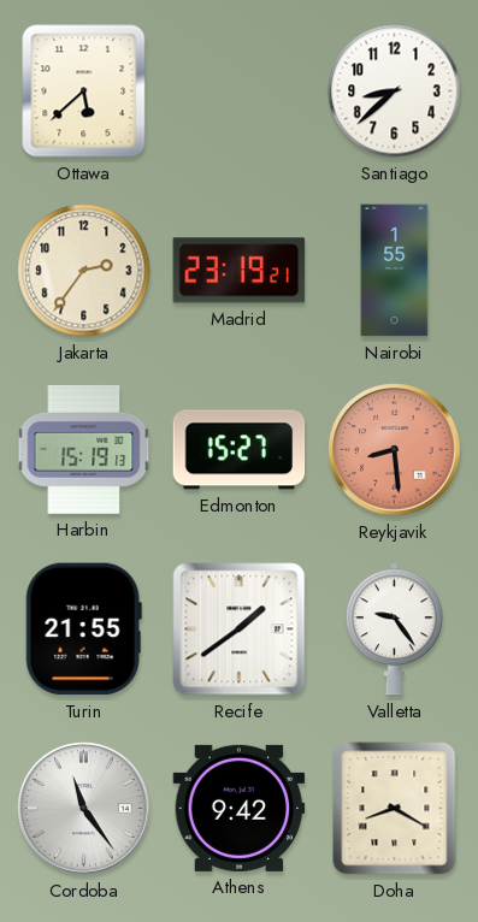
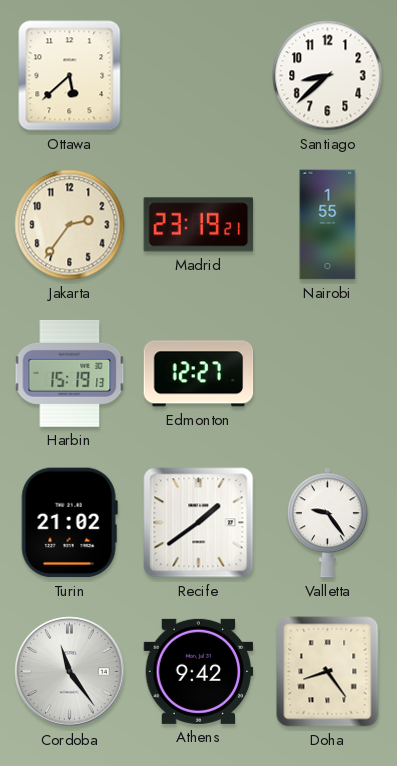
Edmonton: 15:27 -> 12:27
Reykjavik: 8:29 -> none
Turin: 21:55 -> 21:02
Doha: 8:20 -> 8:24
